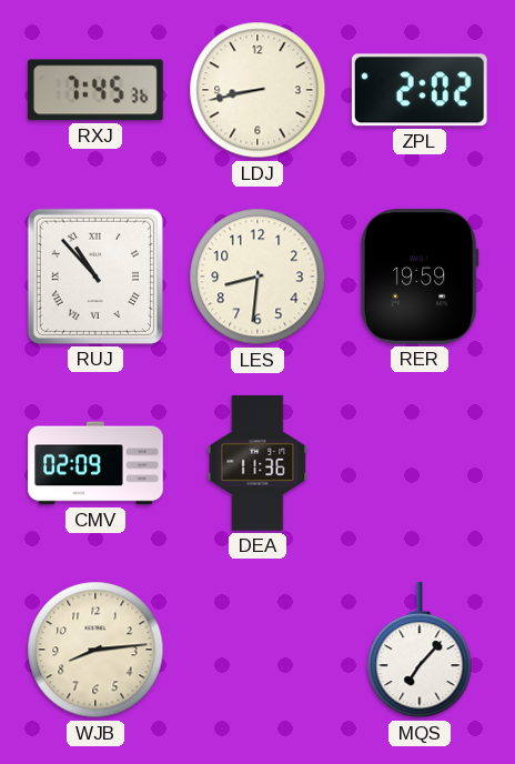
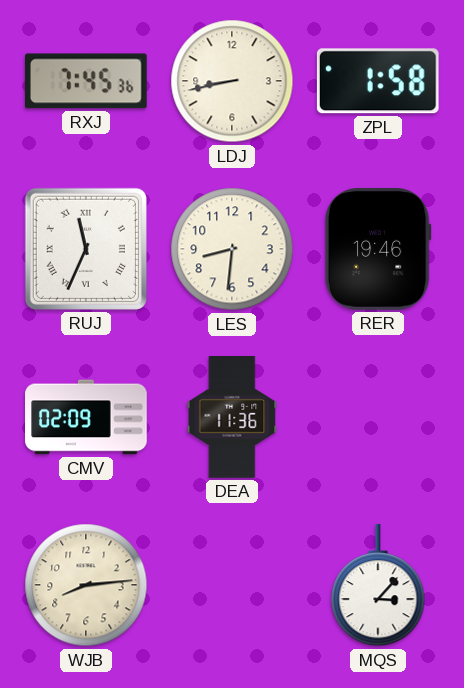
ZPL: 2:02 -> 1:58
RUJ: 10:53 -> 11:34
RER: 19:59 -> 19:46
MQS: 7:07 -> 3:07
